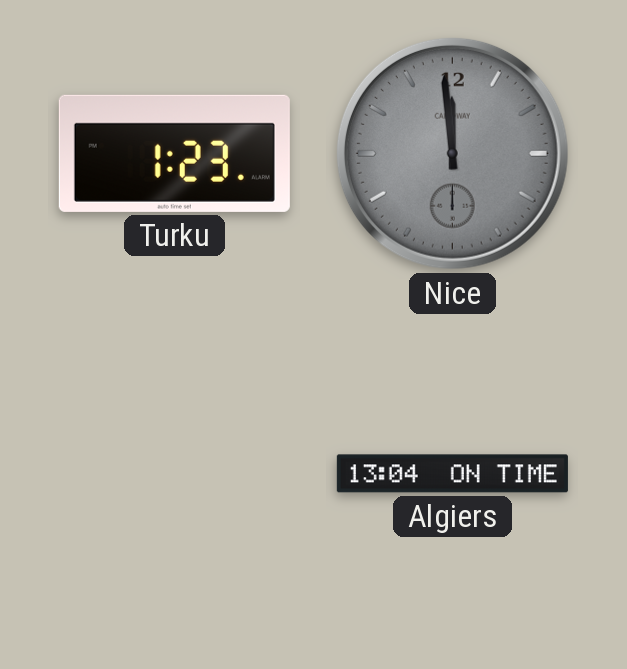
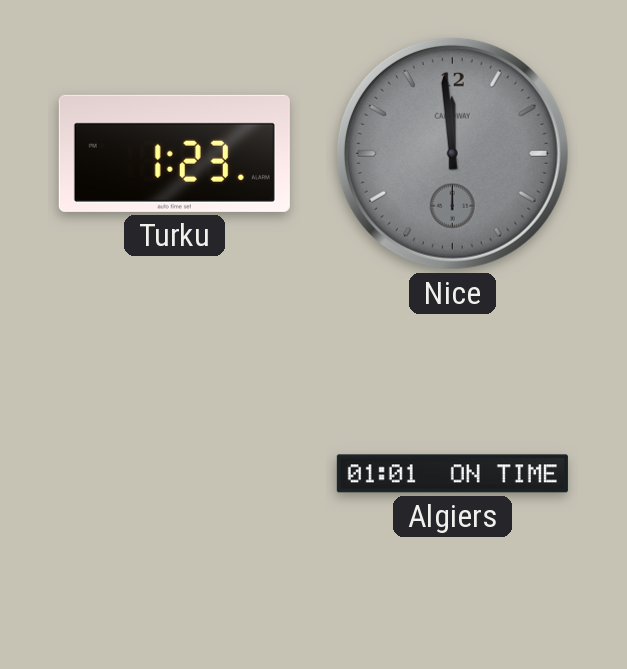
Algiers: 13:04 -> 01:01
